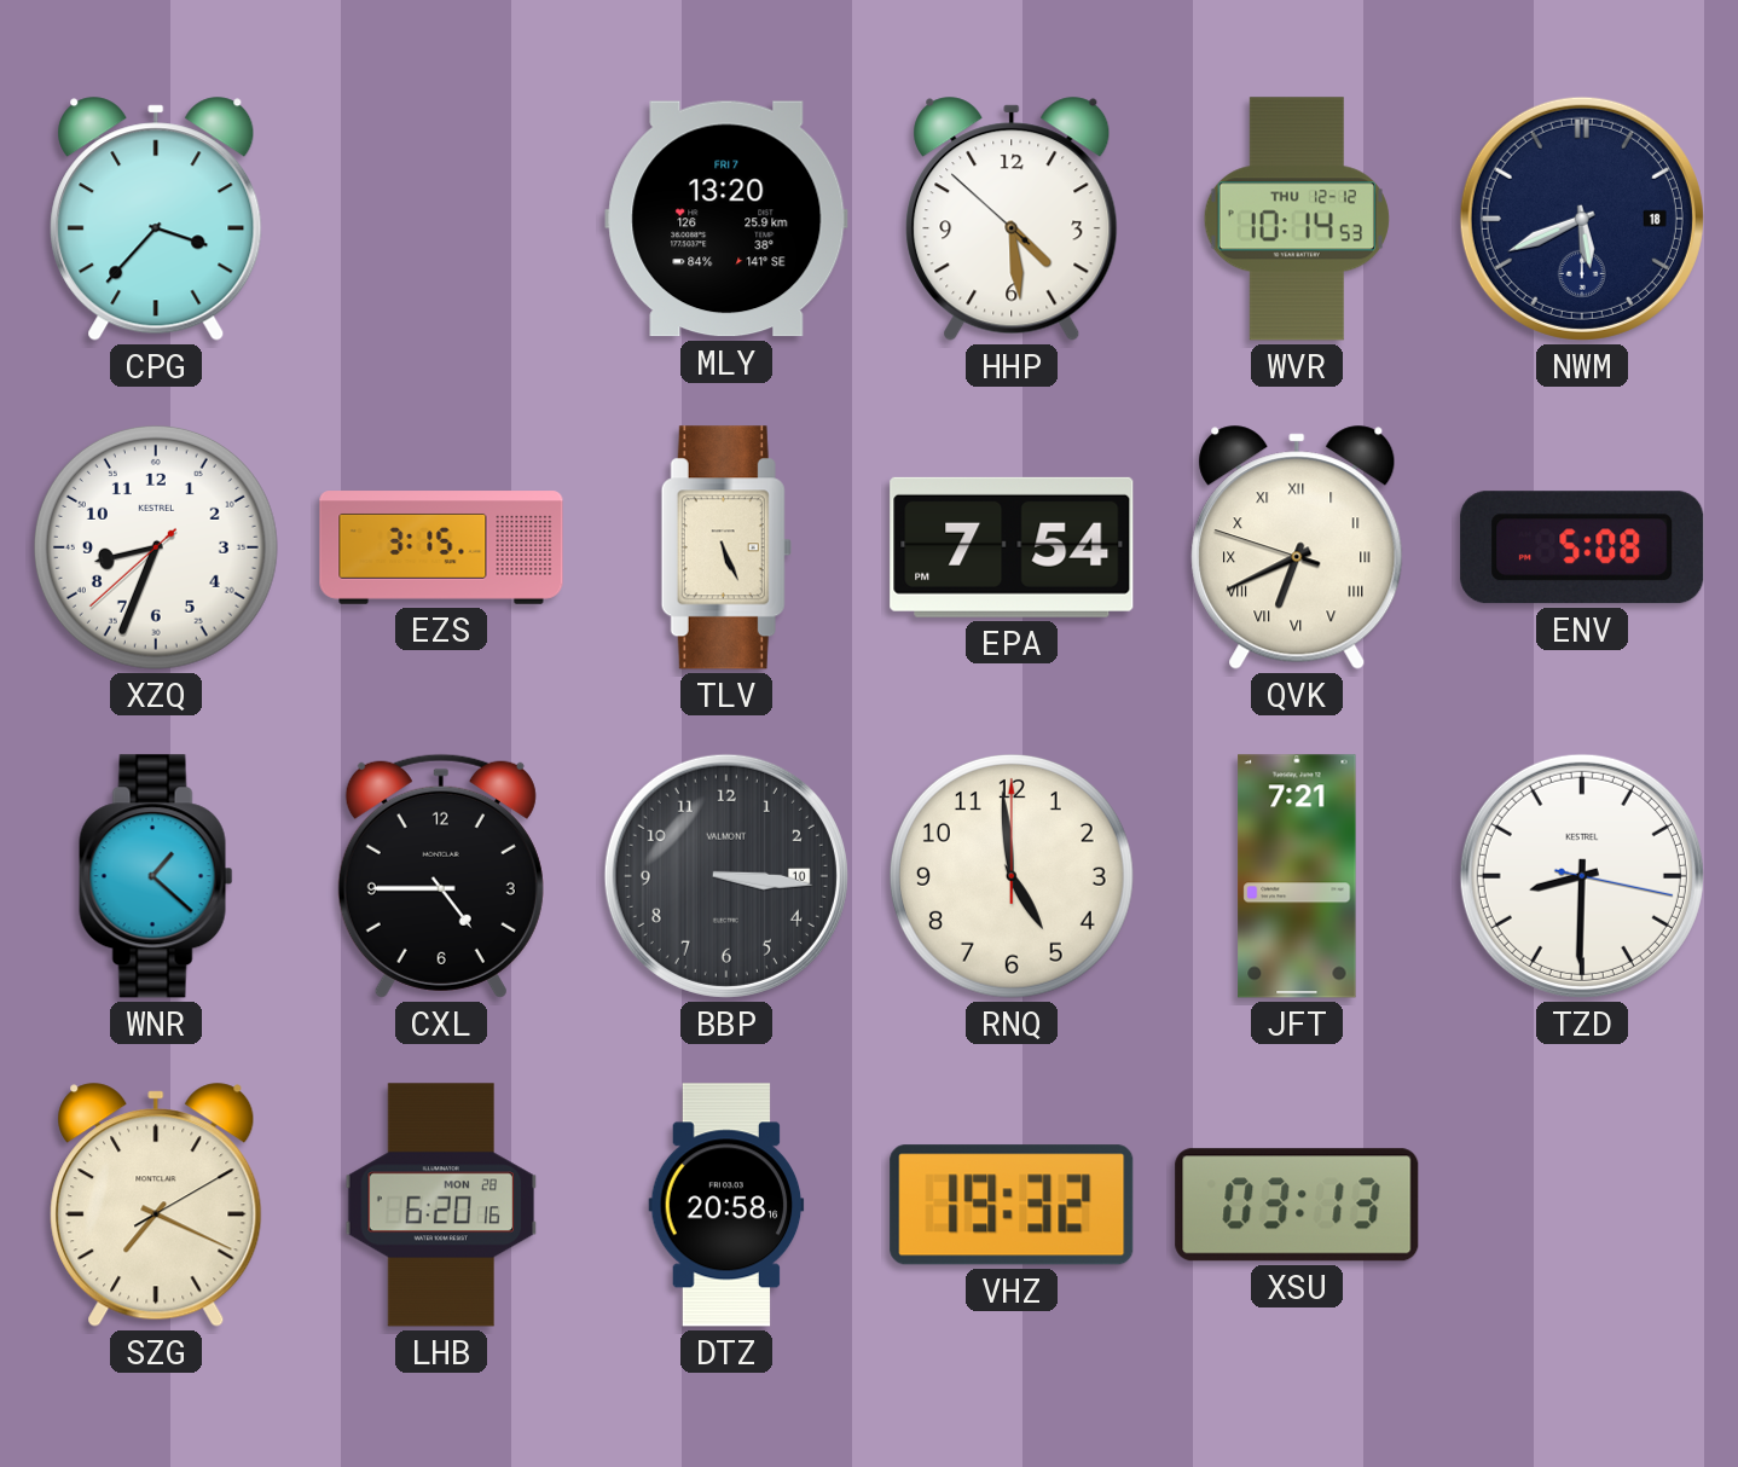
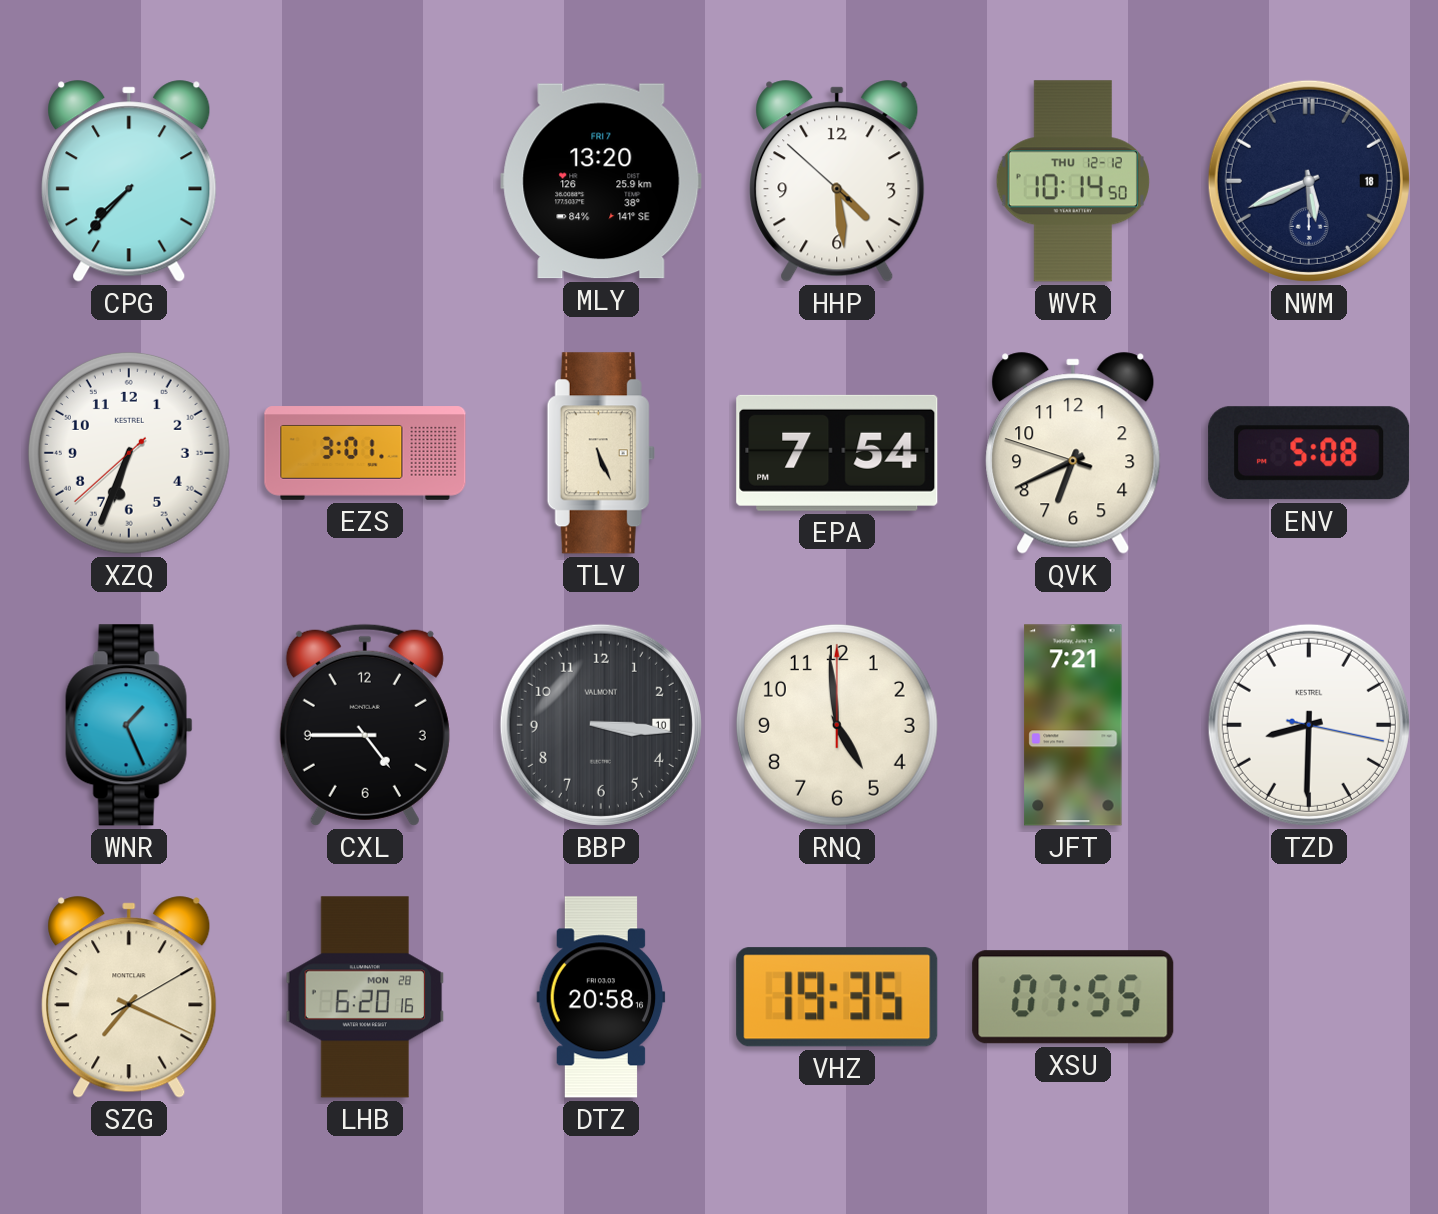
CPG: 3:37 -> 7:37
WVR: 10:14:53 -> 10:14:50
XZQ: 8:33 -> 6:33
EZS: 3:15 -> 3:01
QVK numerals: Roman -> Arabic
WNR: 1:22 -> 1:26
VHZ: 19:32 -> 19:35
XSU: 03:13 -> 07:55
